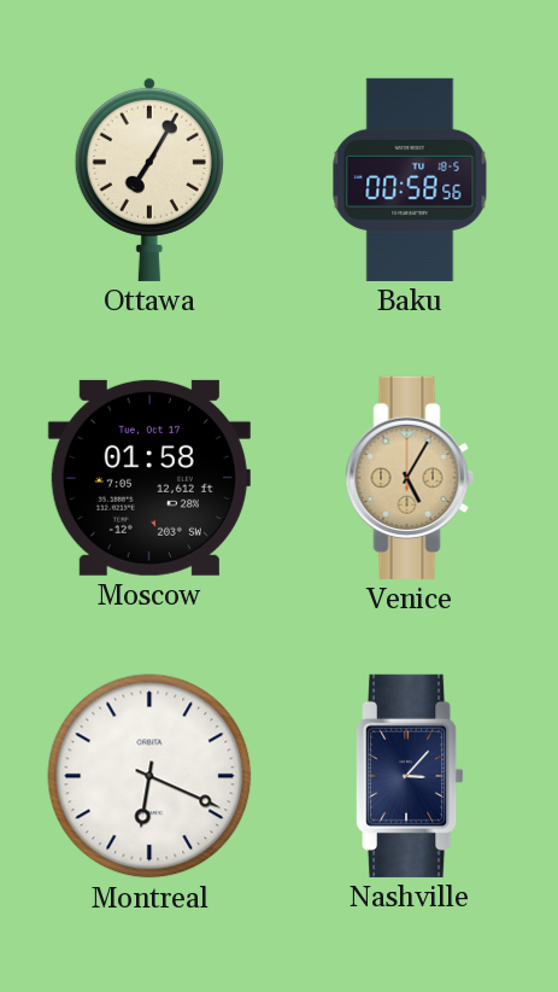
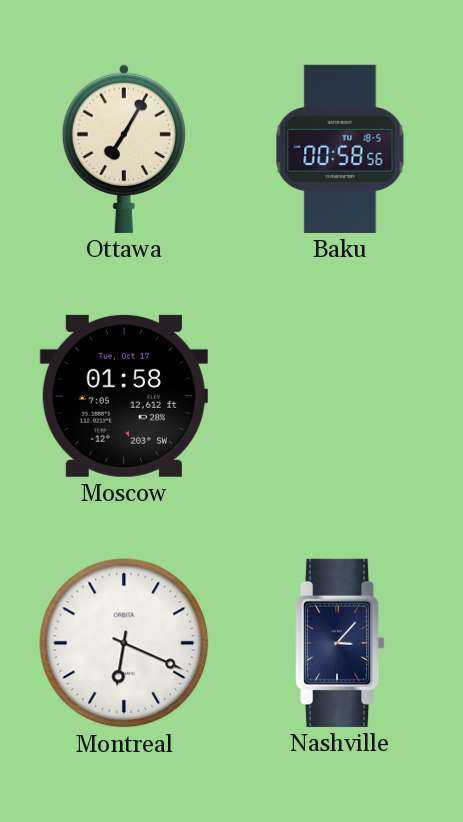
Venice: 5:05 -> none
